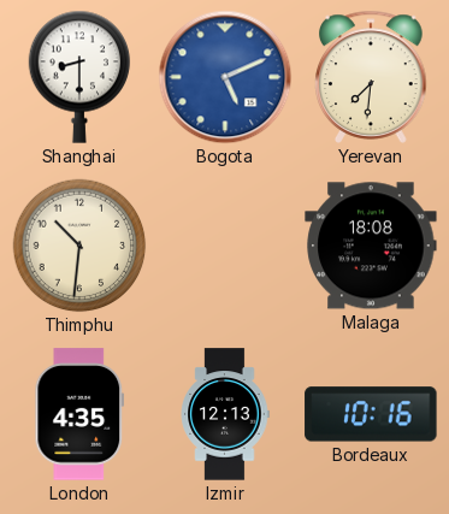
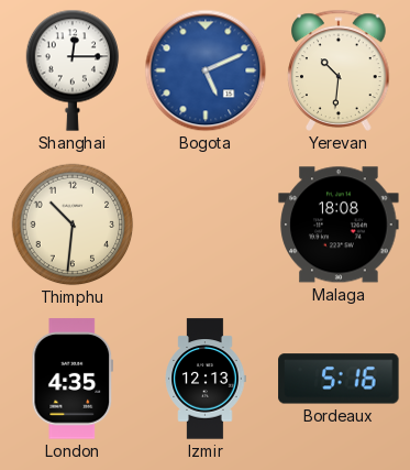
Shanghai: 8:30 -> 12:15
Yerevan: 7:31 -> 10:31
Bordeaux: 10:16 -> 5:16
